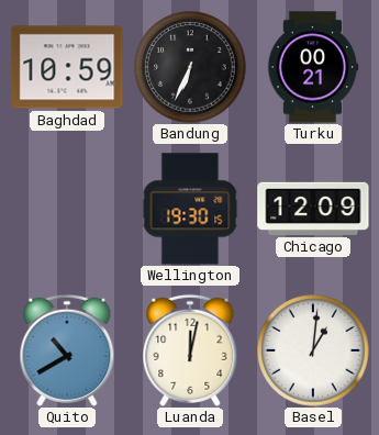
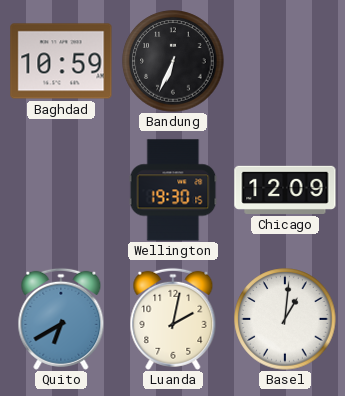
Turku: 00:21 -> none
Quito: 10:40 -> 6:40
Luanda: 12:02 -> 2:02
